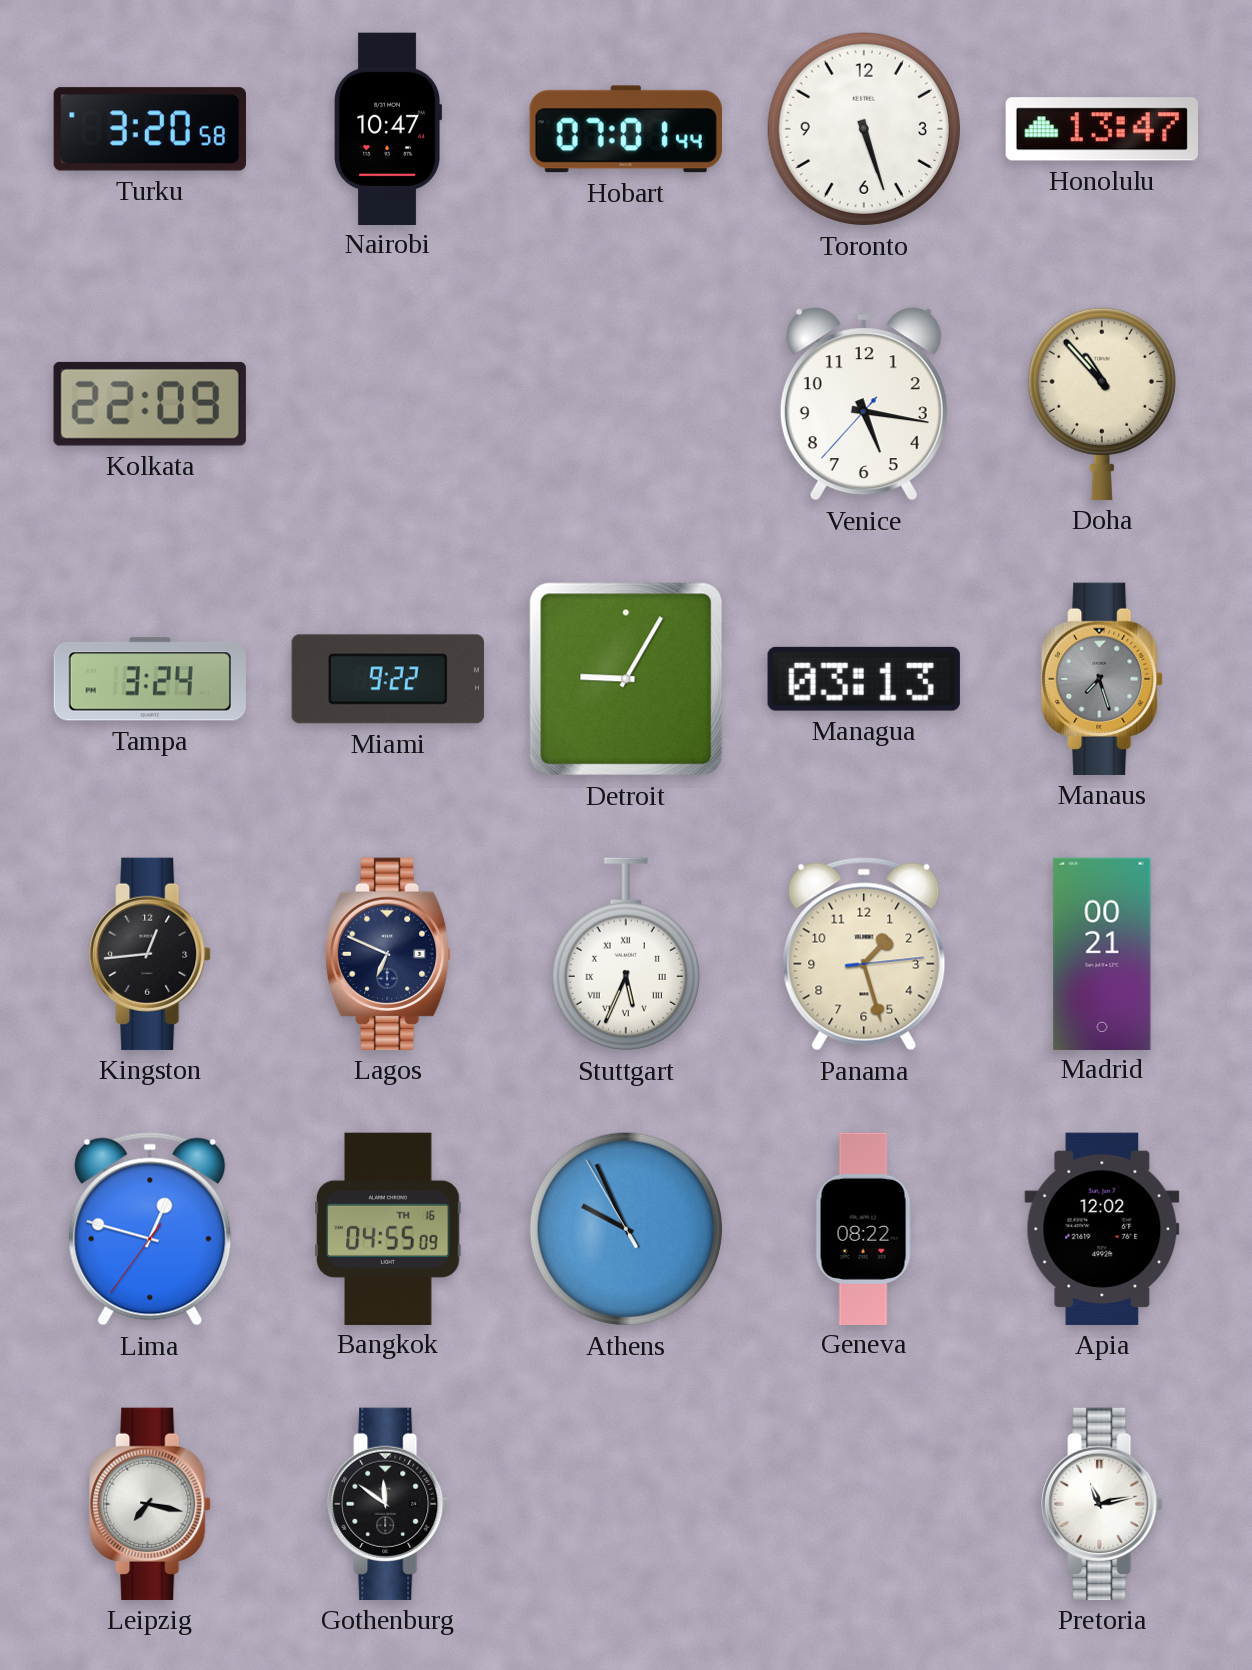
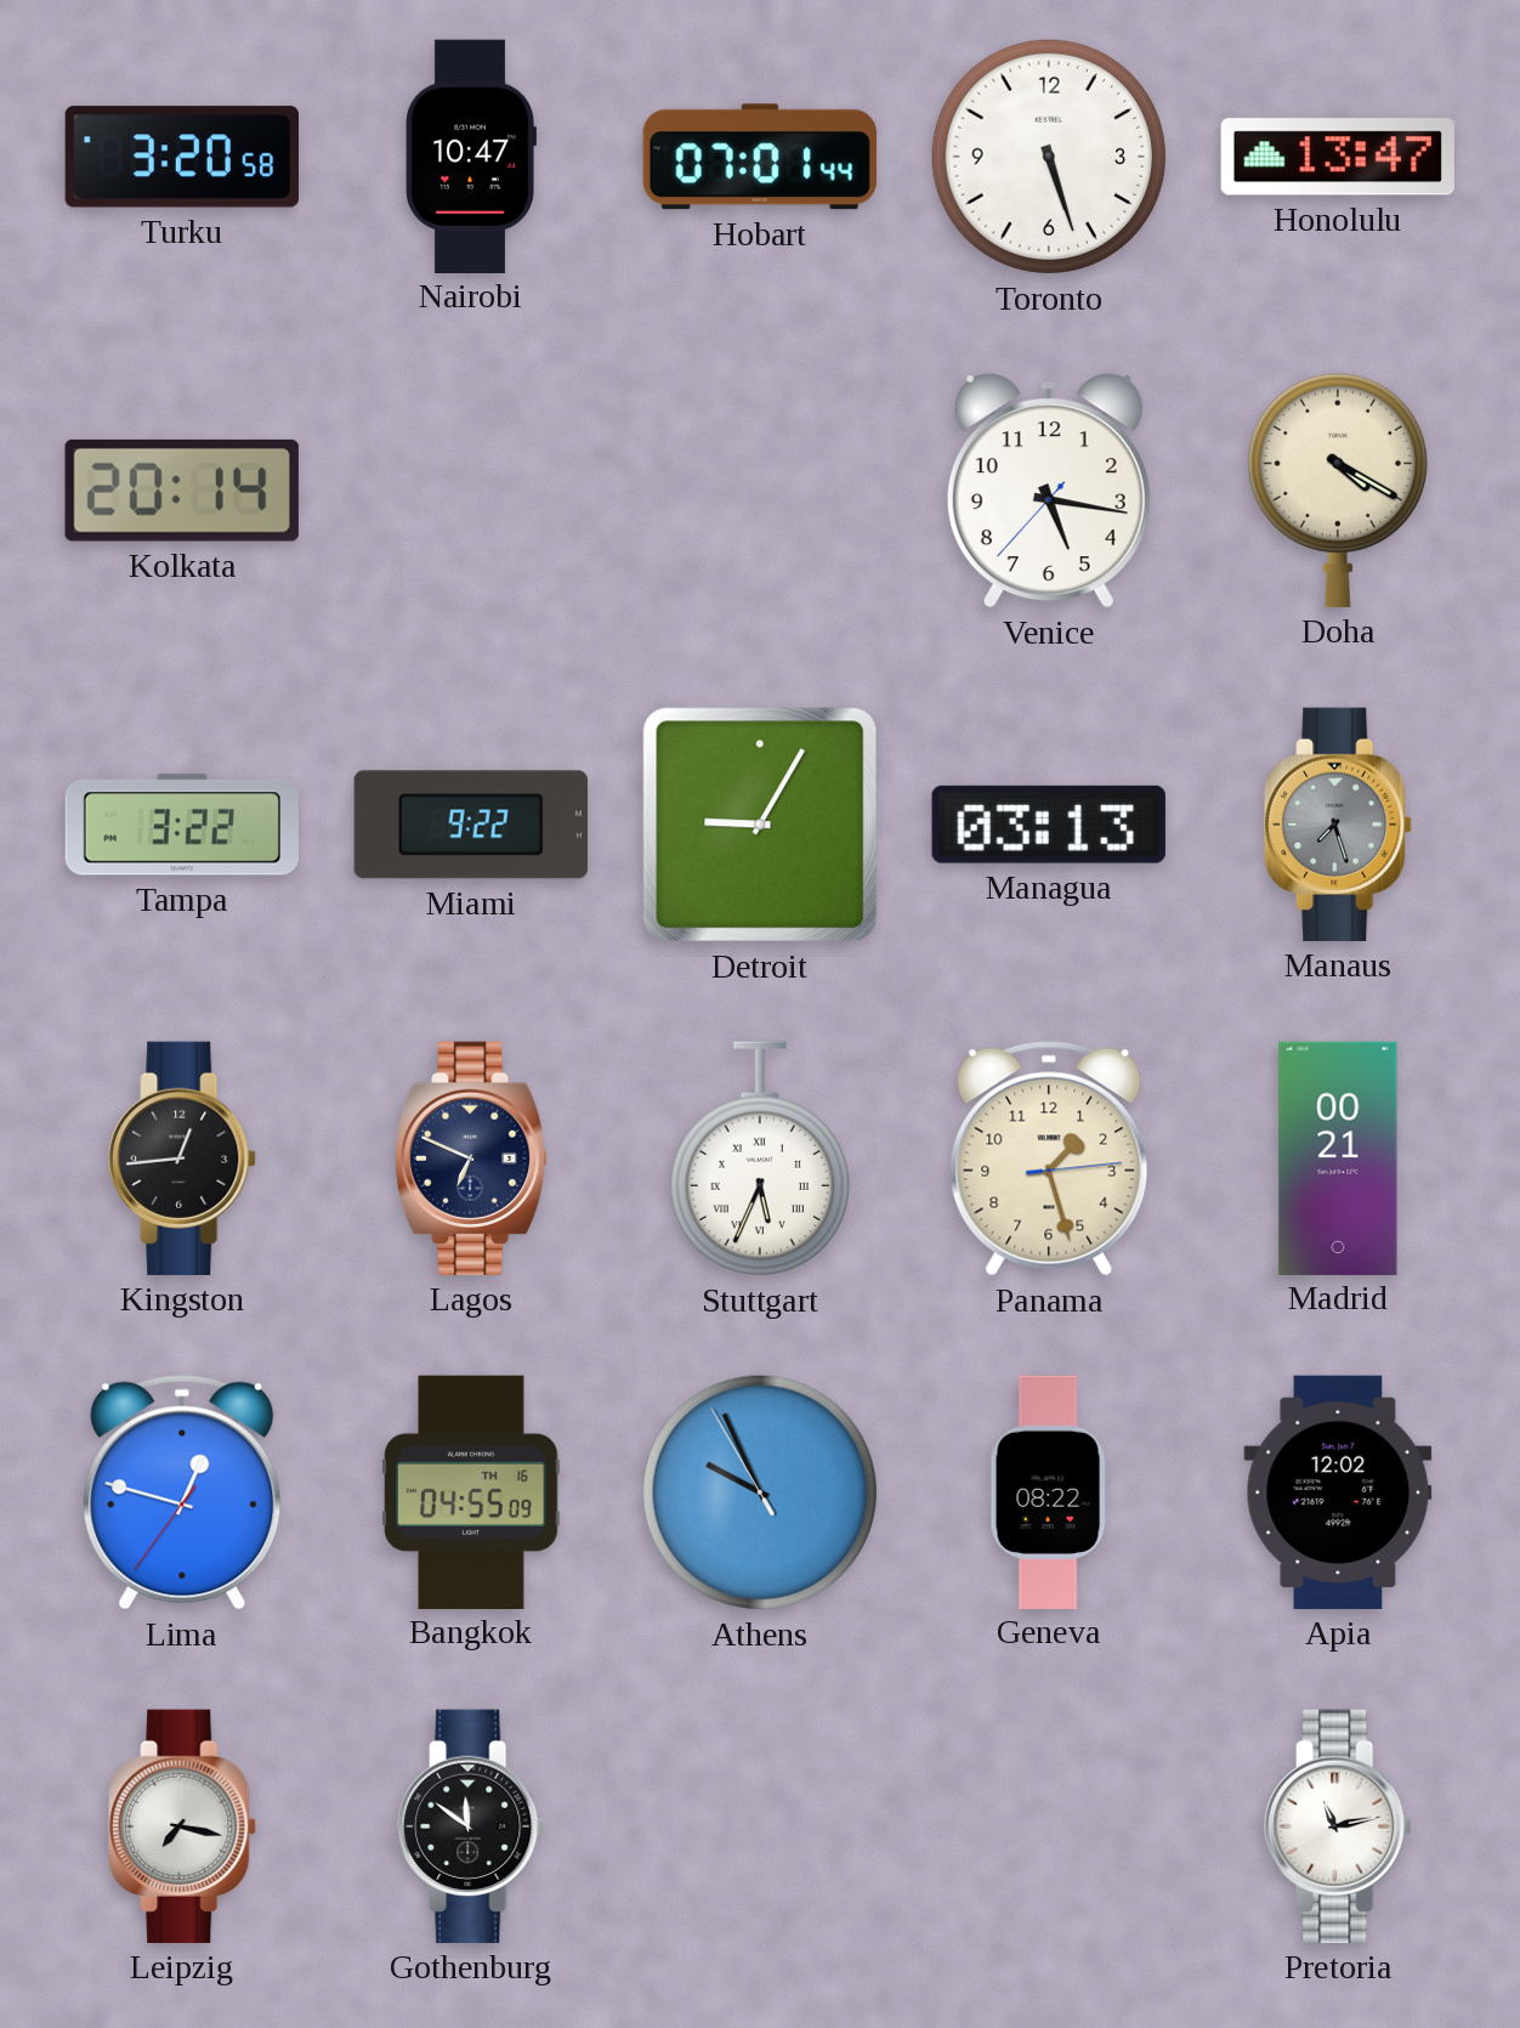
Kolkata: 22:09 -> 20:14
Doha: 10:53 -> 4:20
Tampa: 3:24 -> 3:22
